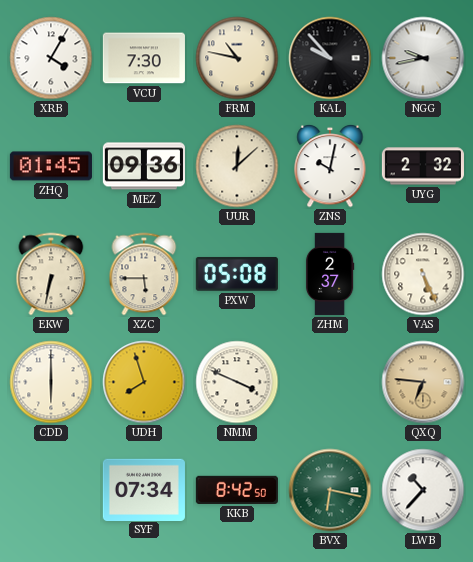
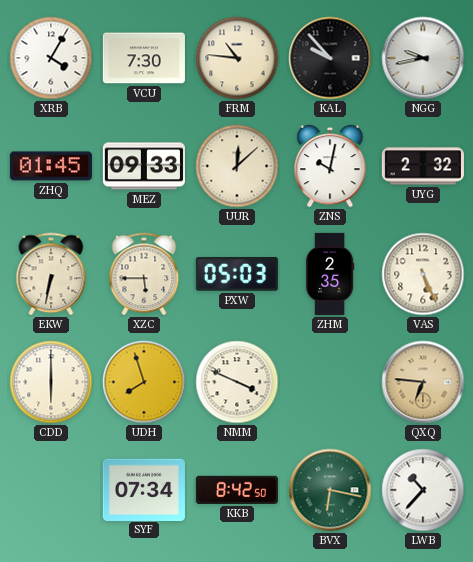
FRM: 10:47 -> 10:46
MEZ: 09:36 -> 09:33
PXW: 05:08 -> 05:03
ZHM: 2:37 -> 2:35
